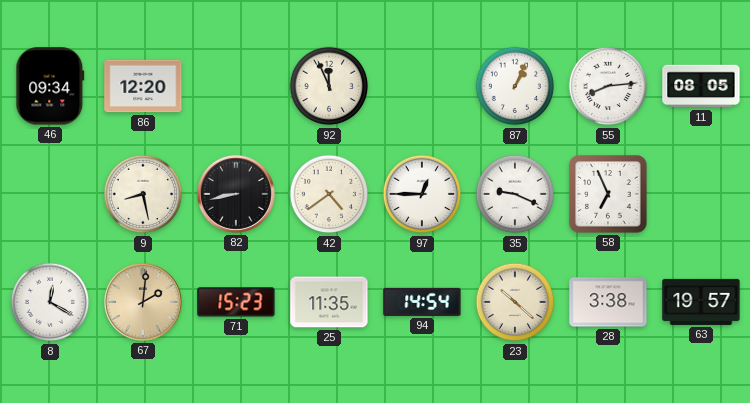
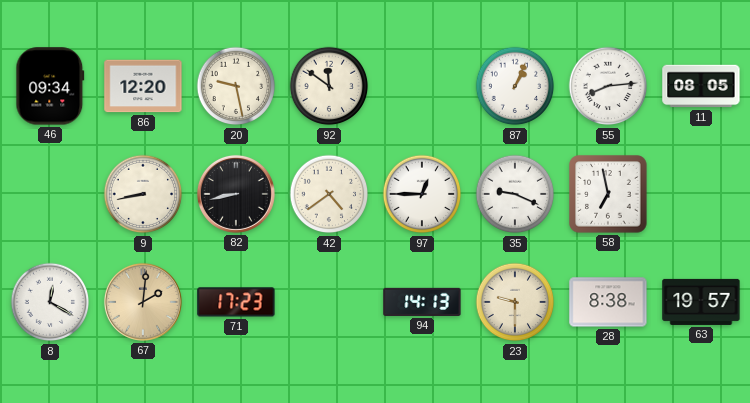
20: none -> 9:28
92: 11:56 -> 11:51
9: 8:28 -> 8:43
58: 6:56 -> 6:58
71: 15:23 -> 17:23
25: 11:35 -> none
94: 14:54 -> 14:13
23: 10:22 -> 9:30
28: 3:38 -> 8:38
